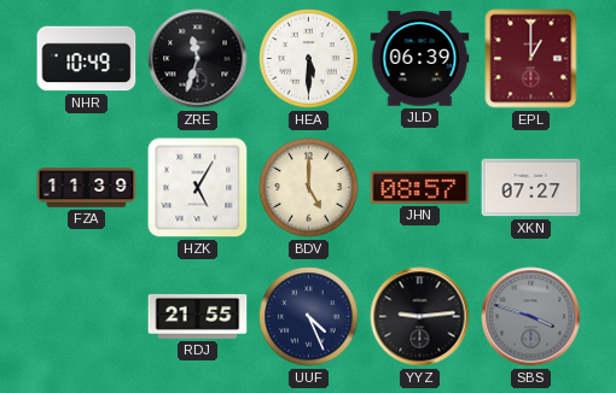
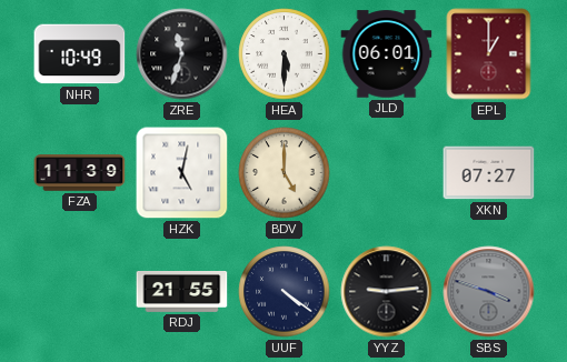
JLD: 06:39 -> 06:01
HZK: 5:05 -> 5:02
JHN: 08:57 -> none
UUF: 4:26 -> 4:21
